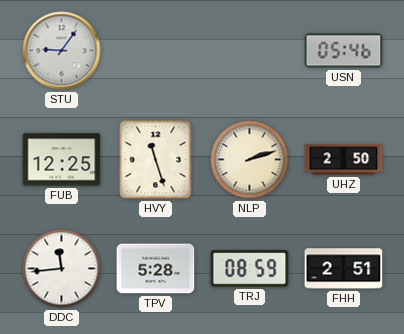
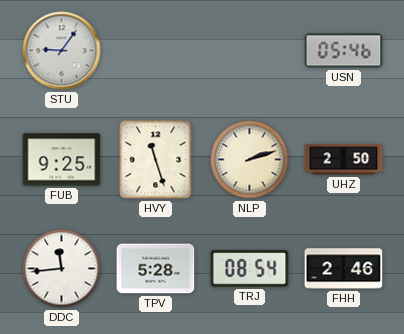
FUB: 12:25 -> 9:25
TRJ: 08:59 -> 08:54
FHH: 2:51 -> 2:46
